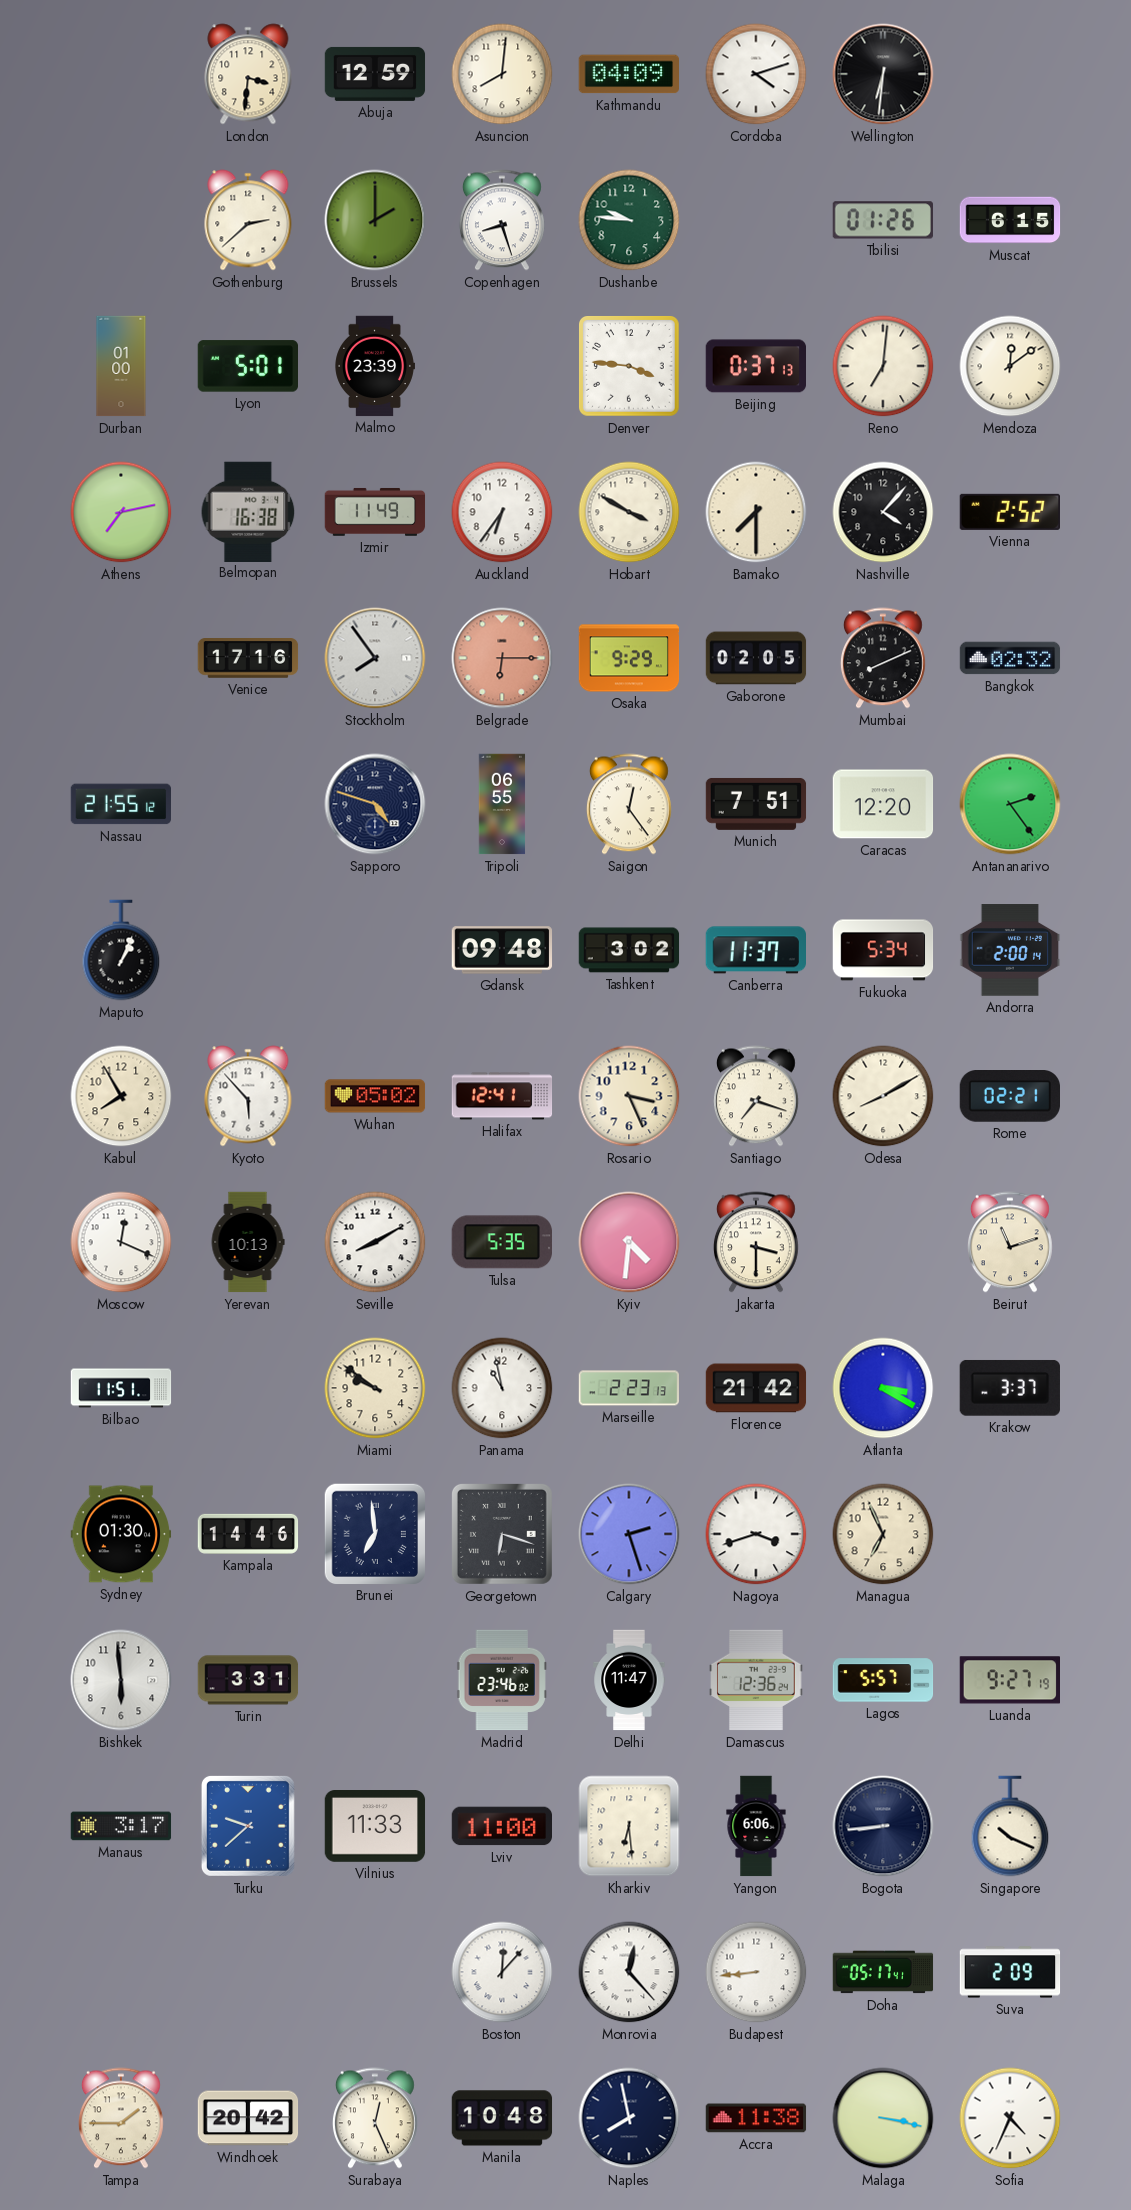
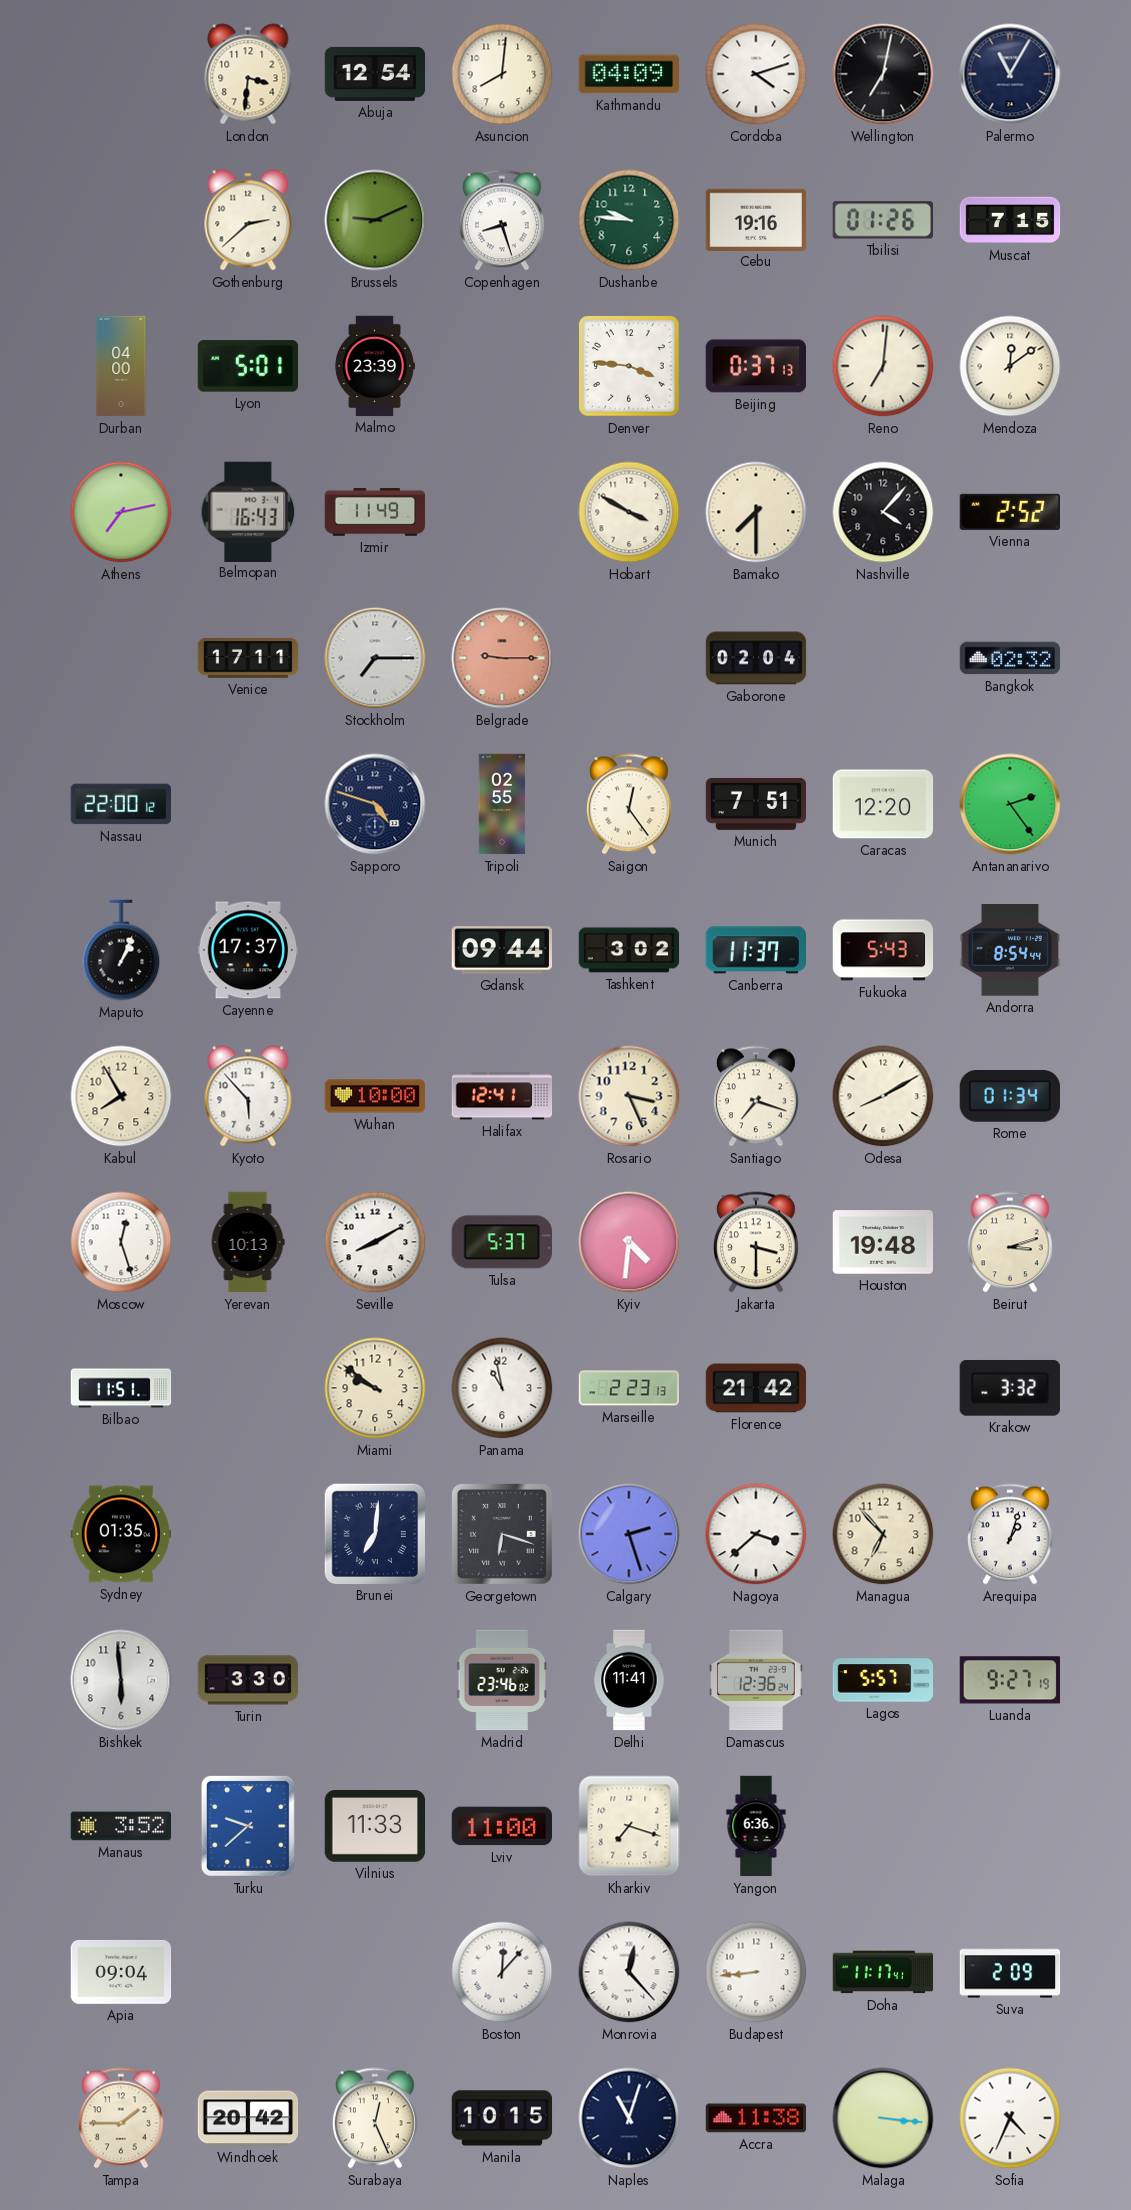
Abuja: 12:59 -> 12:54
Wellington: 6:31 -> 7:02
Palermo: none -> 11:05
Brussels: 2:00 -> 9:11
Cebu: none -> 19:16
Muscat: 6:15 -> 7:15
Durban: 01:00 -> 04:00
Belmopan: 16:38 -> 16:43
Auckland: 6:36 -> none
Venice: 17:16 -> 17:11
Stockholm: 7:54 -> 7:15
Belgrade: 6:15 -> 9:15
Osaka: 9:29 -> none
Gaborone: 02:05 -> 02:04
Mumbai: 8:11 -> none
Nassau: 21:55 -> 22:00
Tripoli: 06:55 -> 02:55
Cayenne: none -> 17:37
Gdansk: 09:48 -> 09:44
Fukuoka: 5:34 -> 5:43
Andorra: 2:00 -> 8:54
Wuhan: 05:02 -> 10:00
Rome: 02:21 -> 01:34
Moscow: 12:19 -> 12:27
Tulsa: 5:35 -> 5:37
Houston: none -> 19:48
Beirut: 11:12 -> 3:12
Atlanta: 3:20 -> none
Krakow: 3:37 -> 3:32
Sydney: 01:30 -> 01:35
Kampala: 14:46 -> none
Brunei: 6:59 -> 7:01
Nagoya: 3:42 -> 3:38
Managua: 6:56 -> 6:53
Arequipa: none -> 1:03
Turin: 3:31 -> 3:30
Delhi: 11:47 -> 11:41
Manaus: 3:17 -> 3:52
Kharkiv: 6:29 -> 7:18
Yangon: 6:06 -> 6:36
Bogota: 8:44 -> none
Singapore: 10:19 -> none
Apia: none -> 09:04
Doha: 05:17 -> 11:17
Manila: 10:48 -> 10:15
Naples: 7:58 -> 11:03
Malaga: 3:17 -> 3:16
